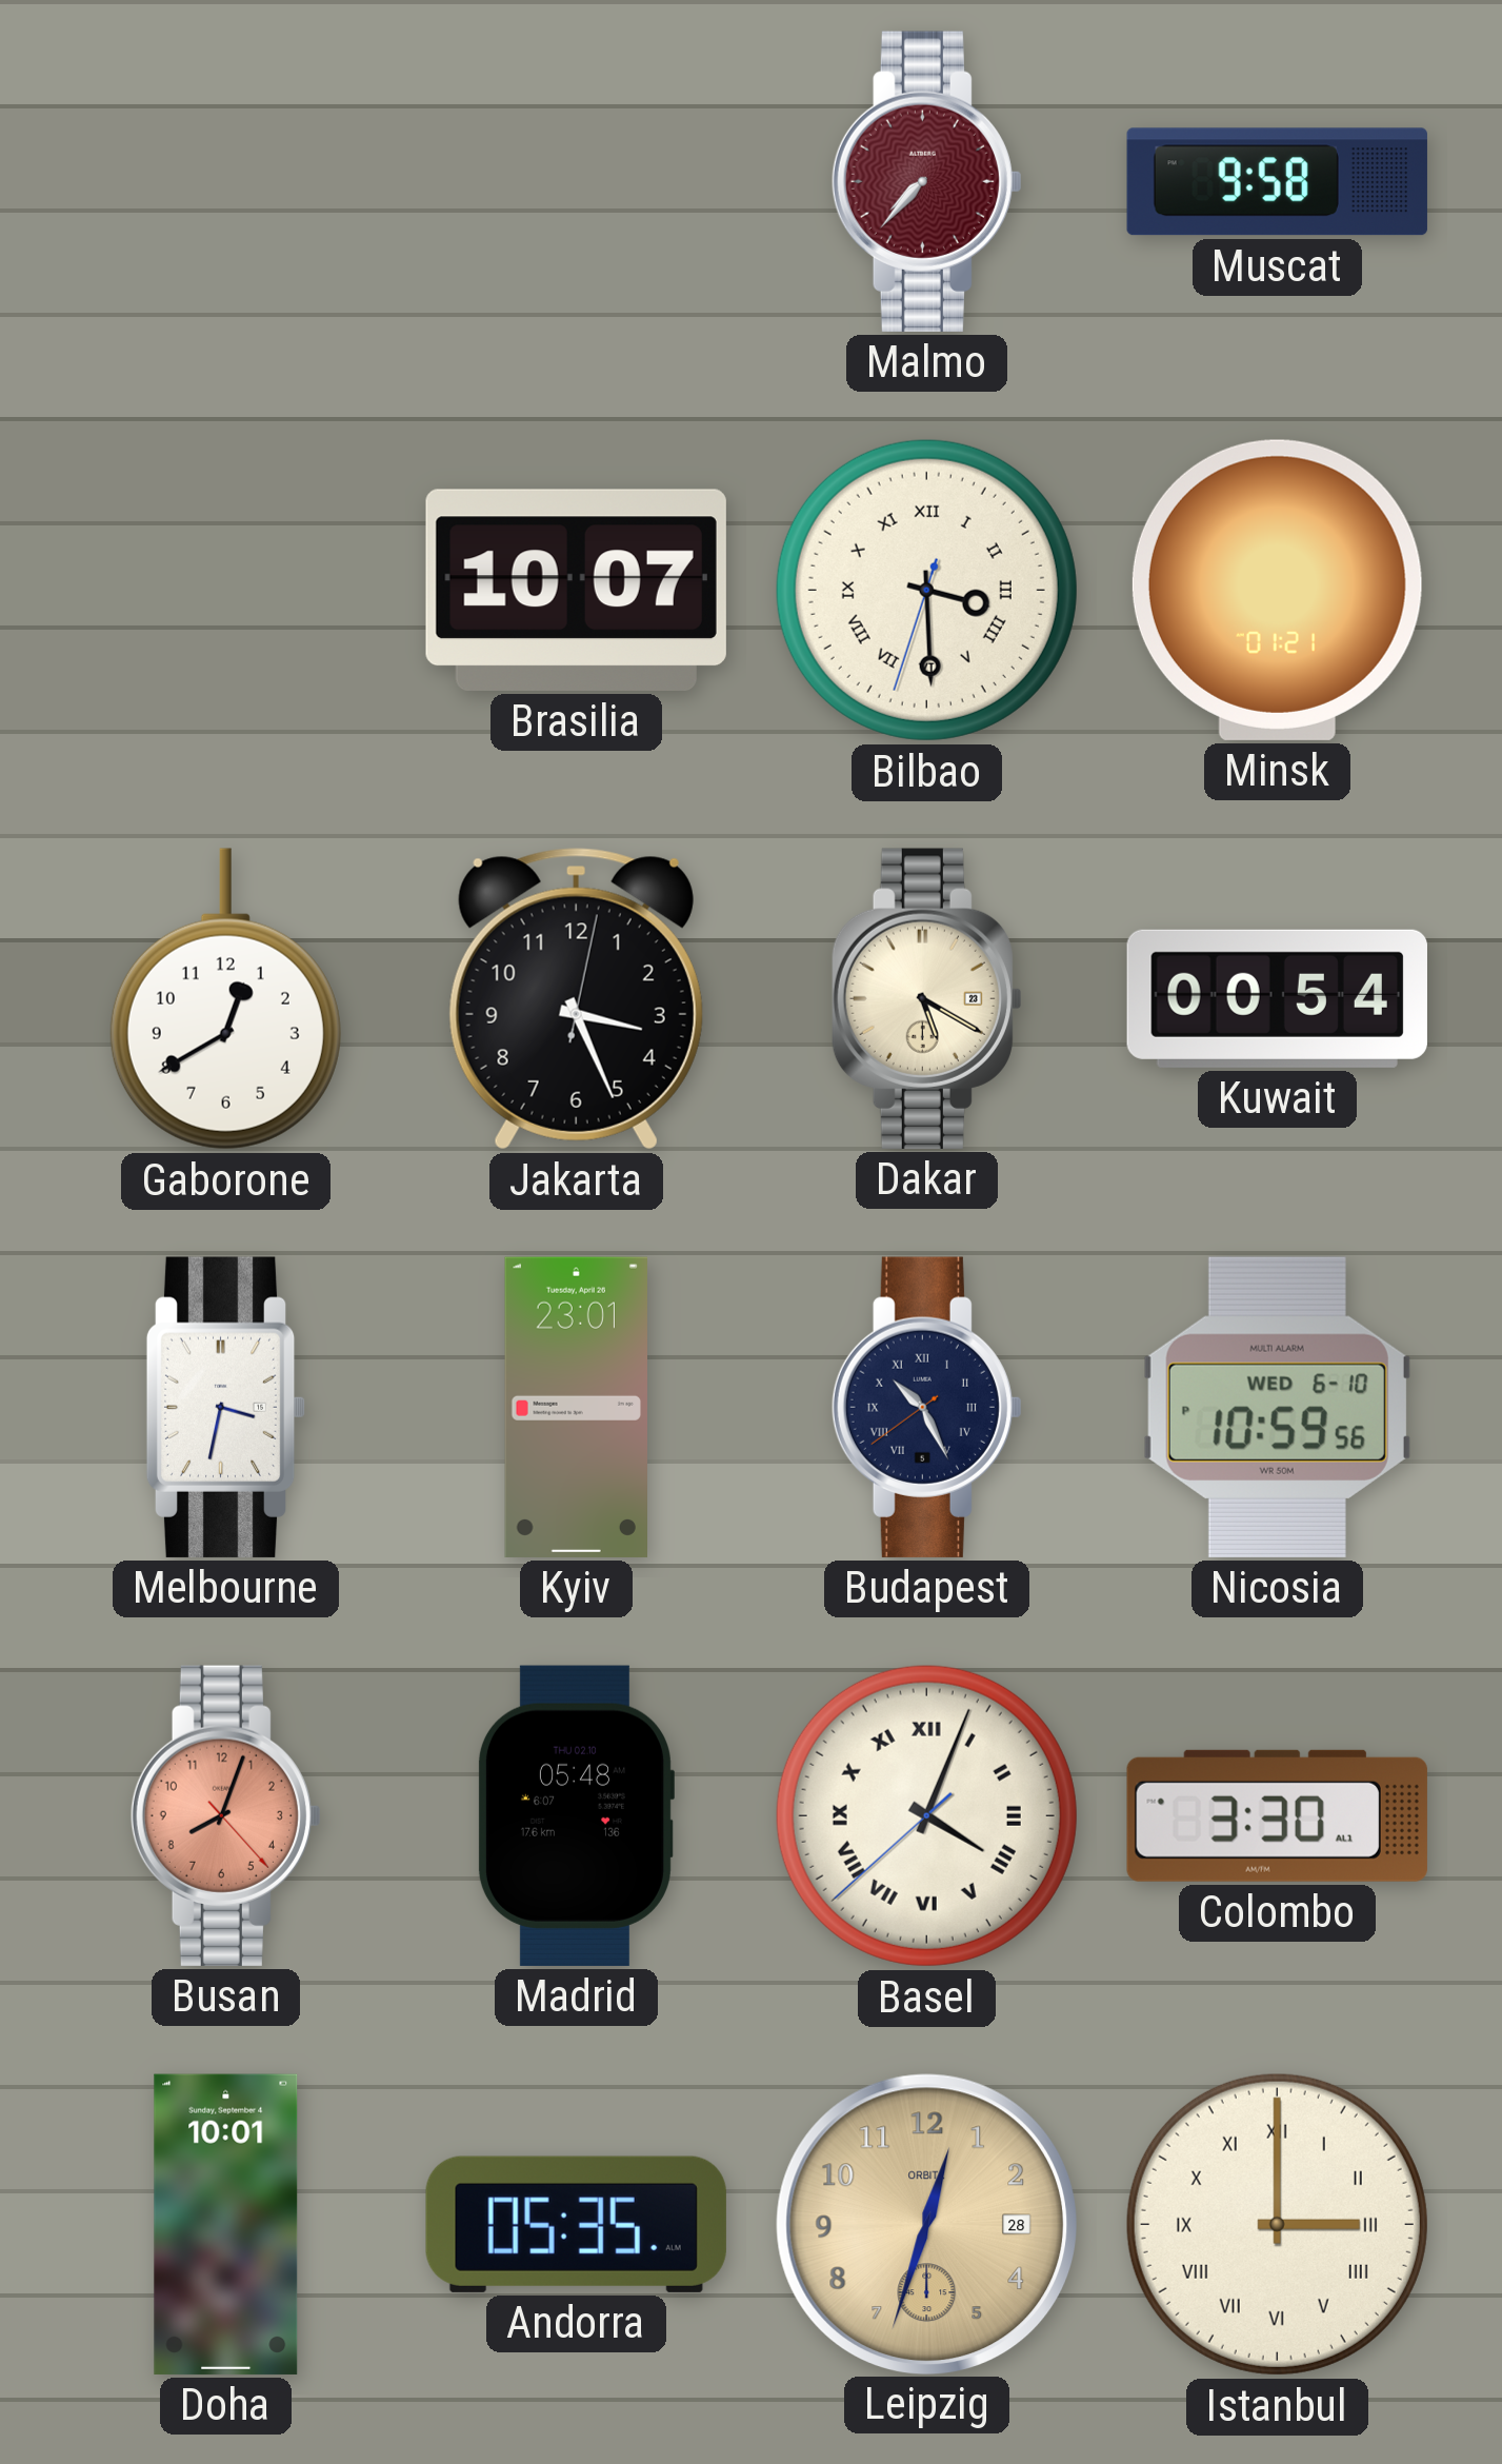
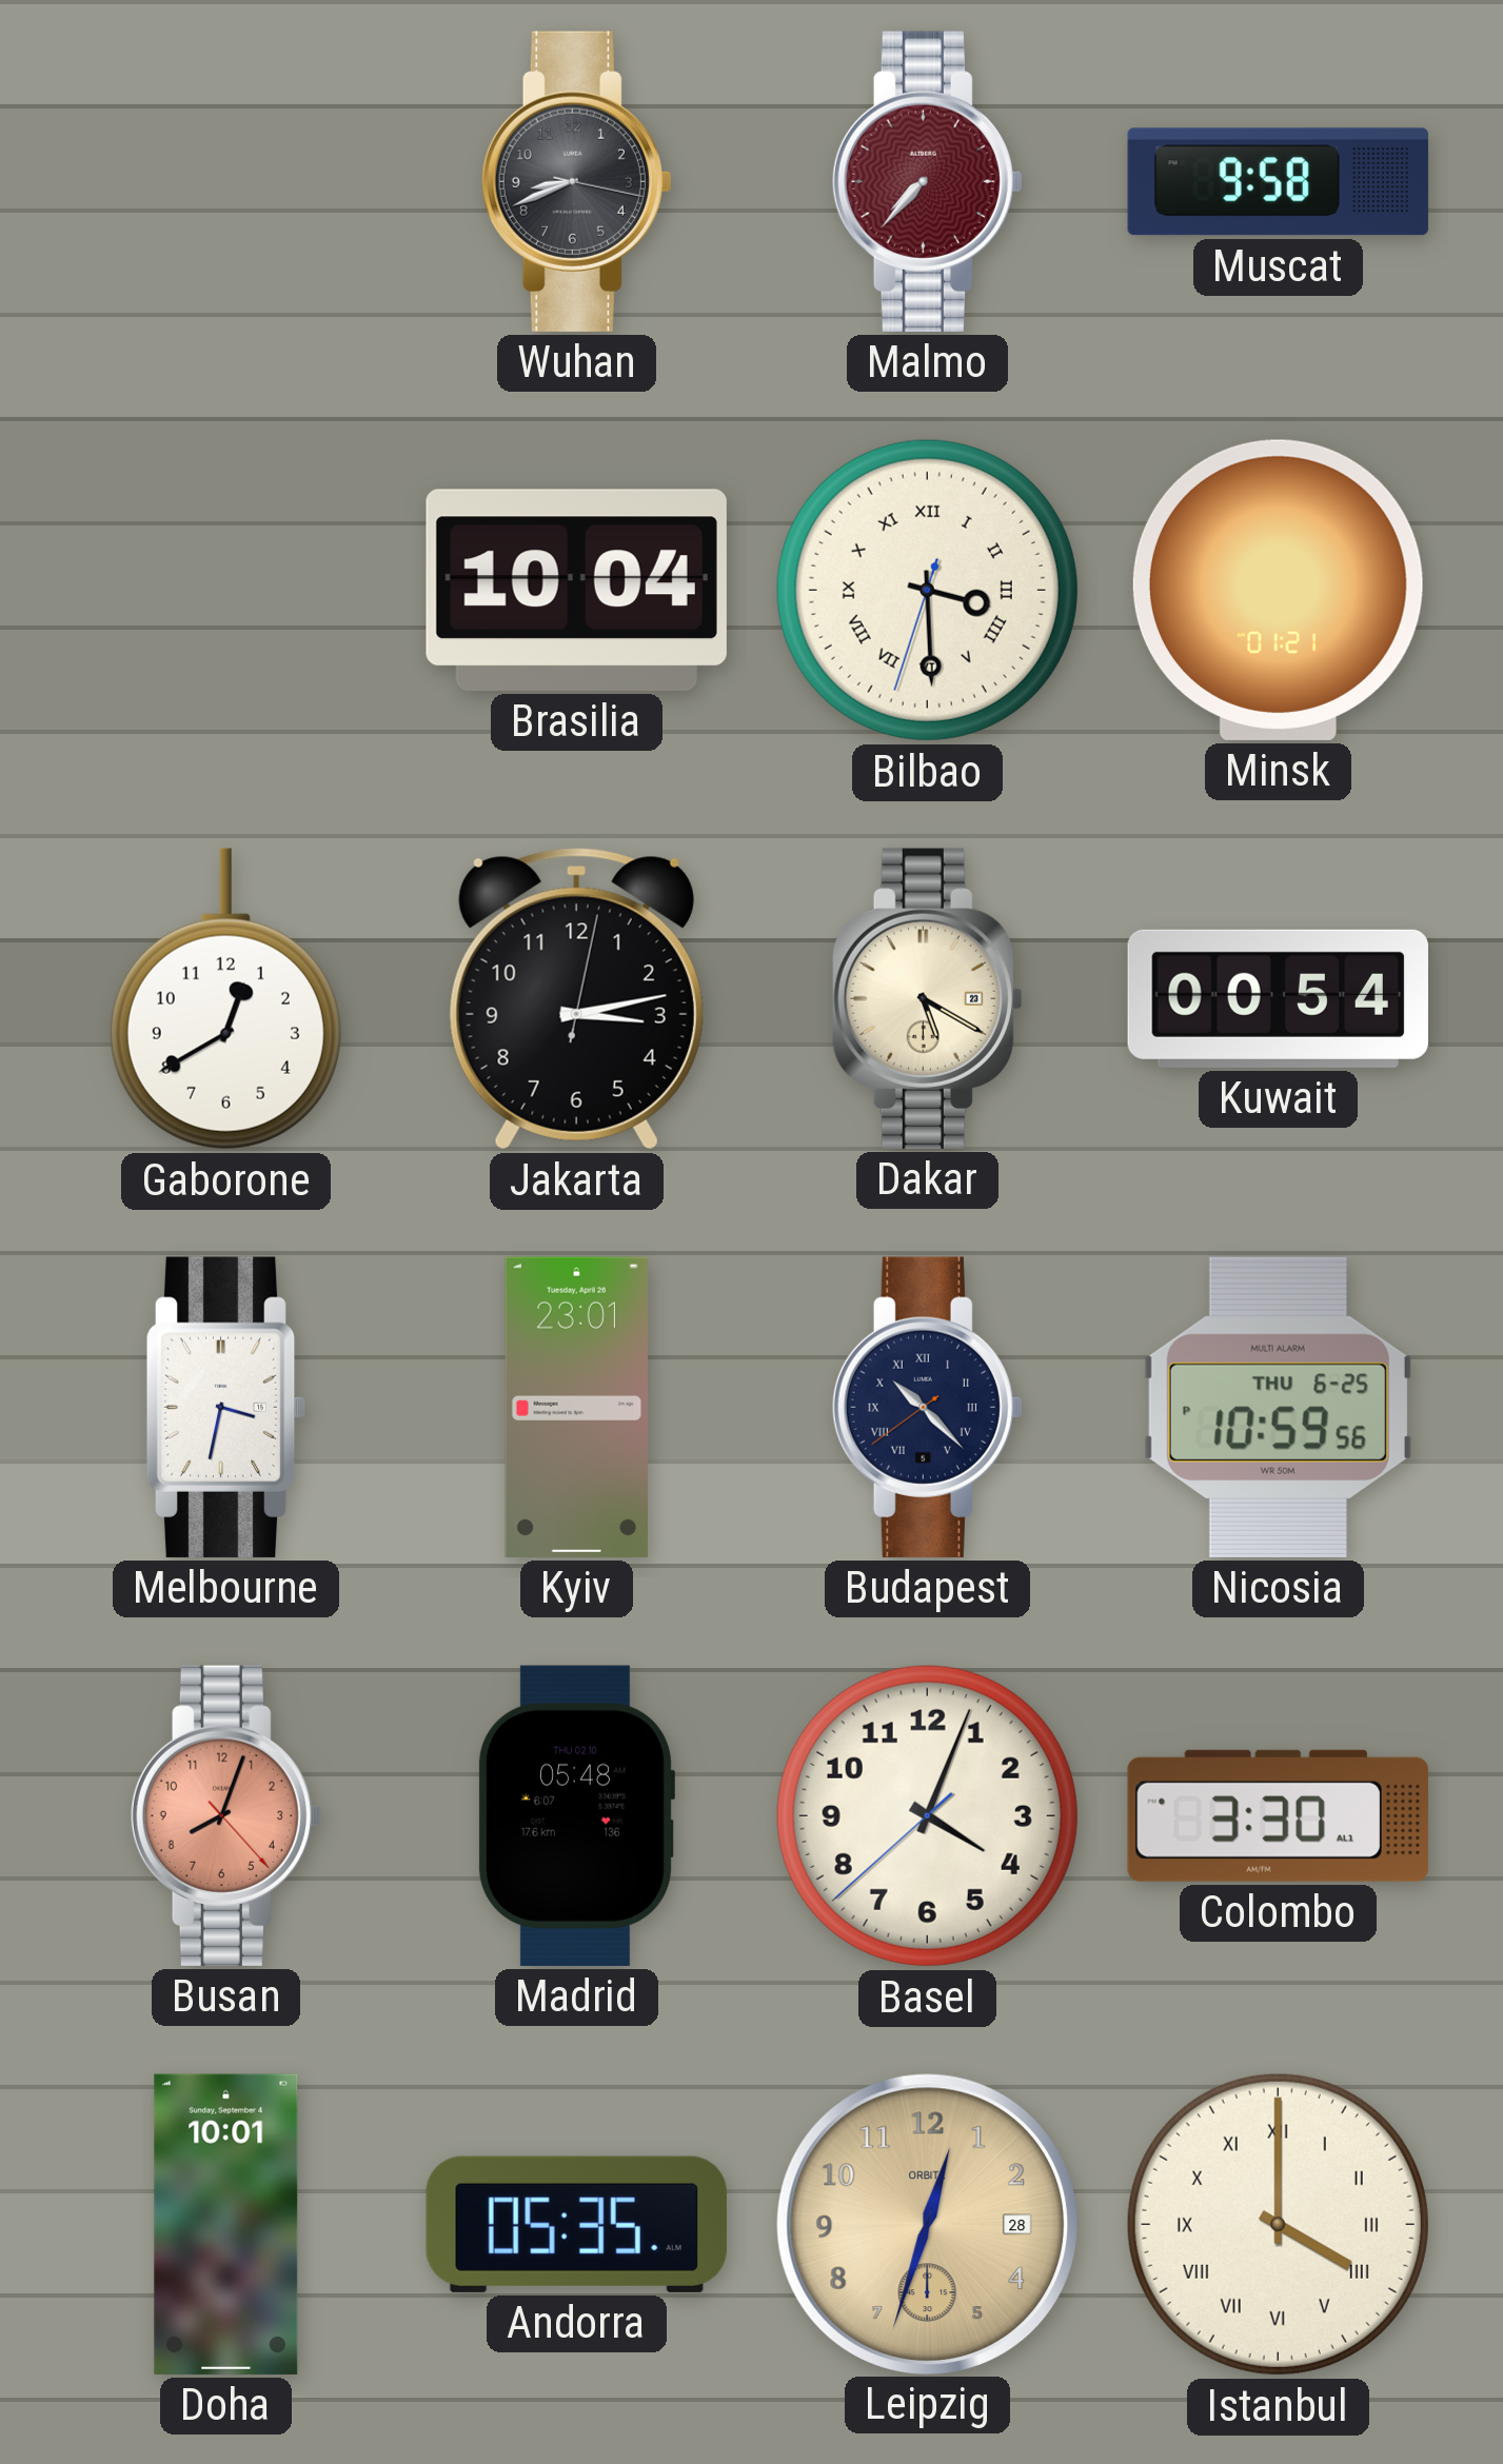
Wuhan: none -> 8:41
Brasilia: 10:07 -> 10:04
Jakarta: 3:26 -> 3:13
Budapest: 10:25 -> 10:22
Nicosia date: WED 6-10 -> THU 6-25
Basel numerals: Roman -> Arabic
Istanbul: 3:00 -> 4:00
